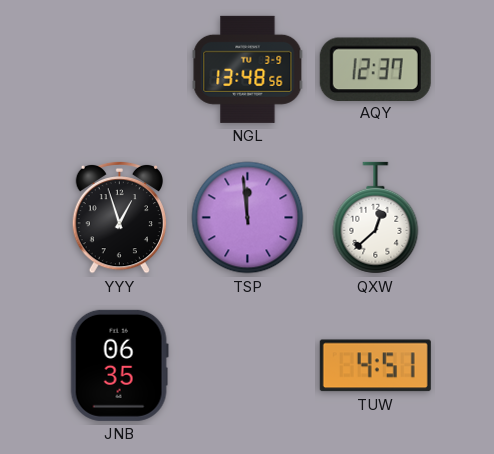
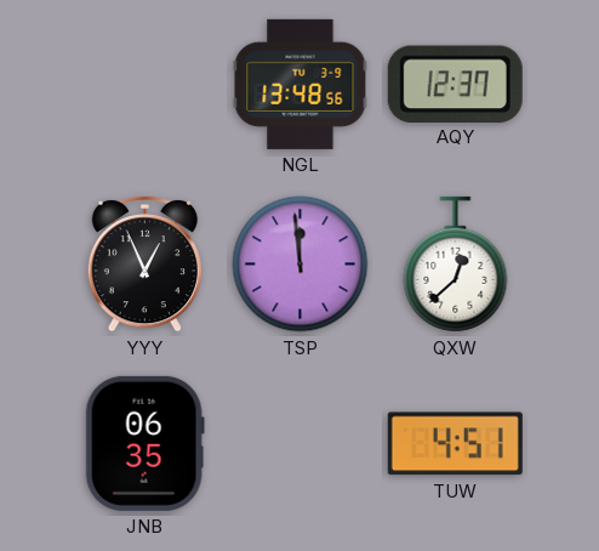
YYY: 12:57 -> 12:56
